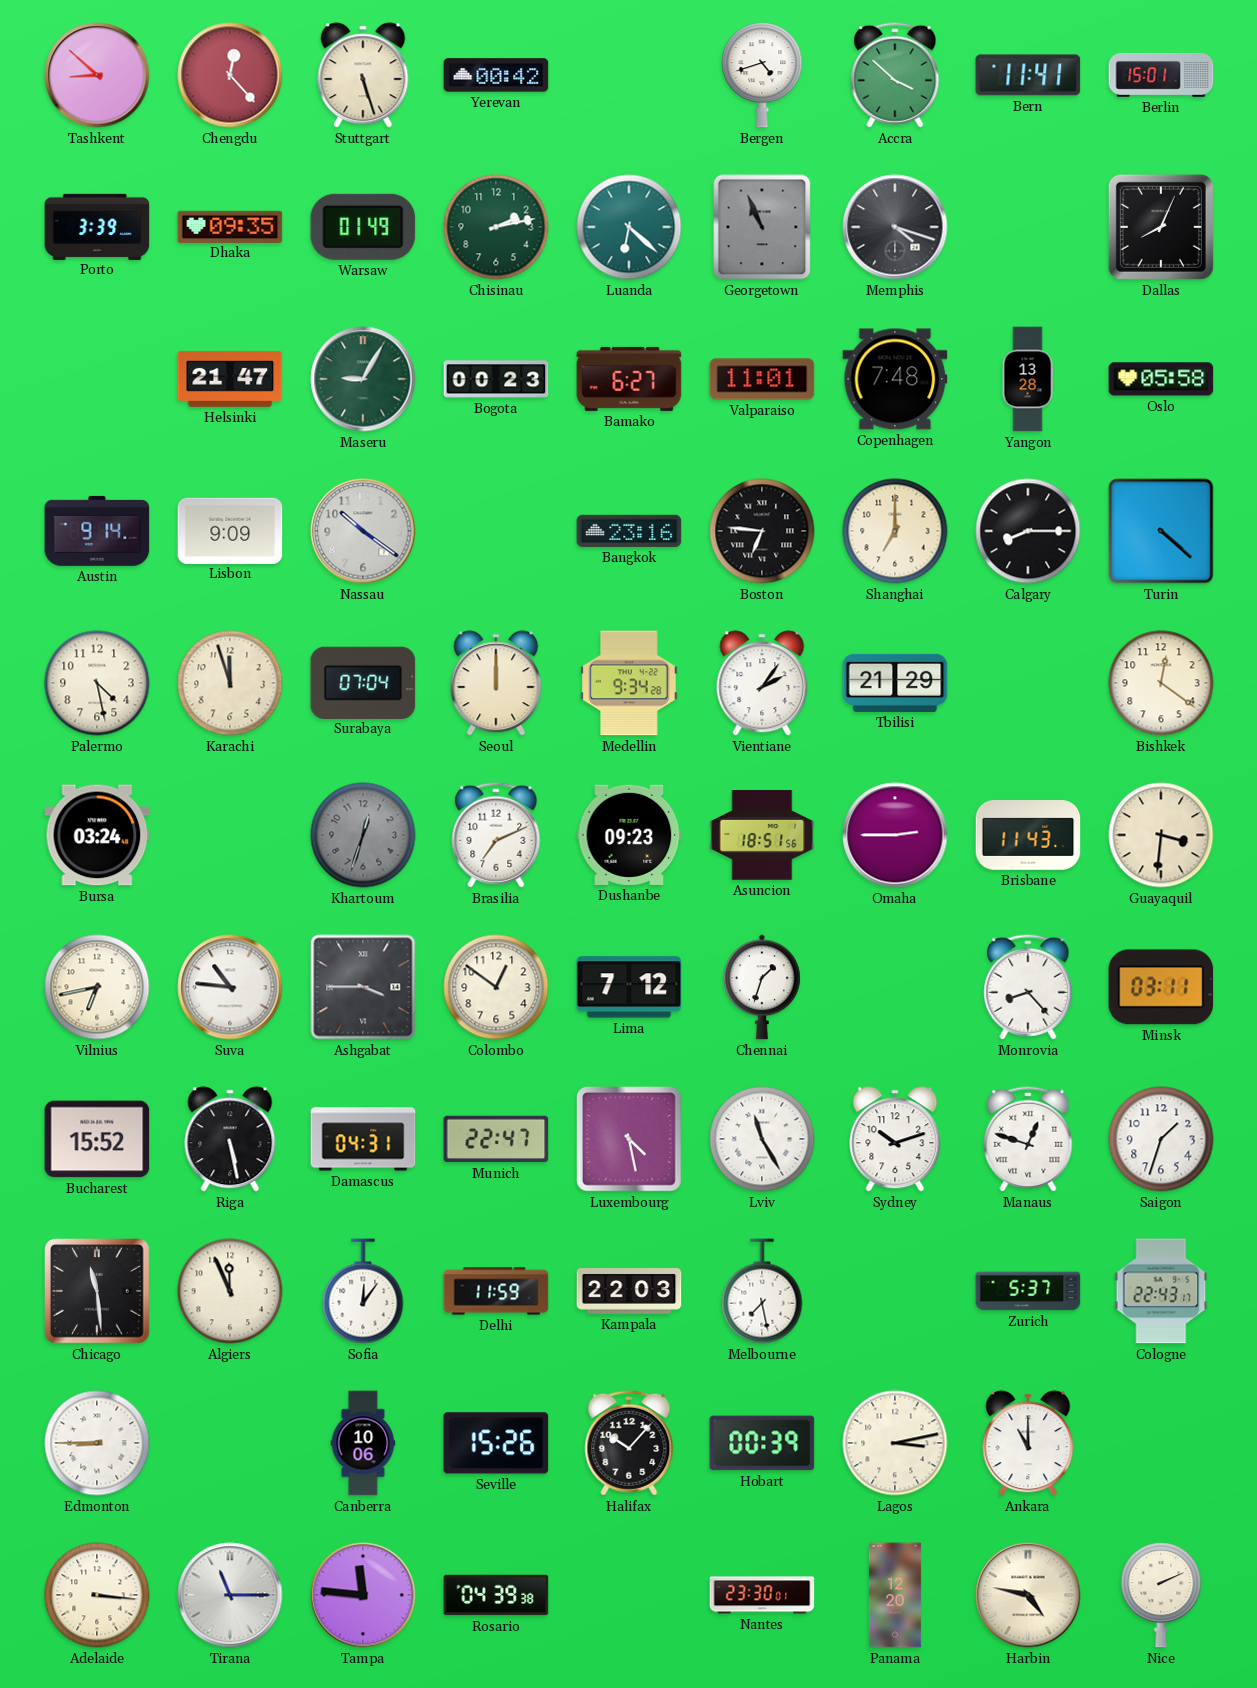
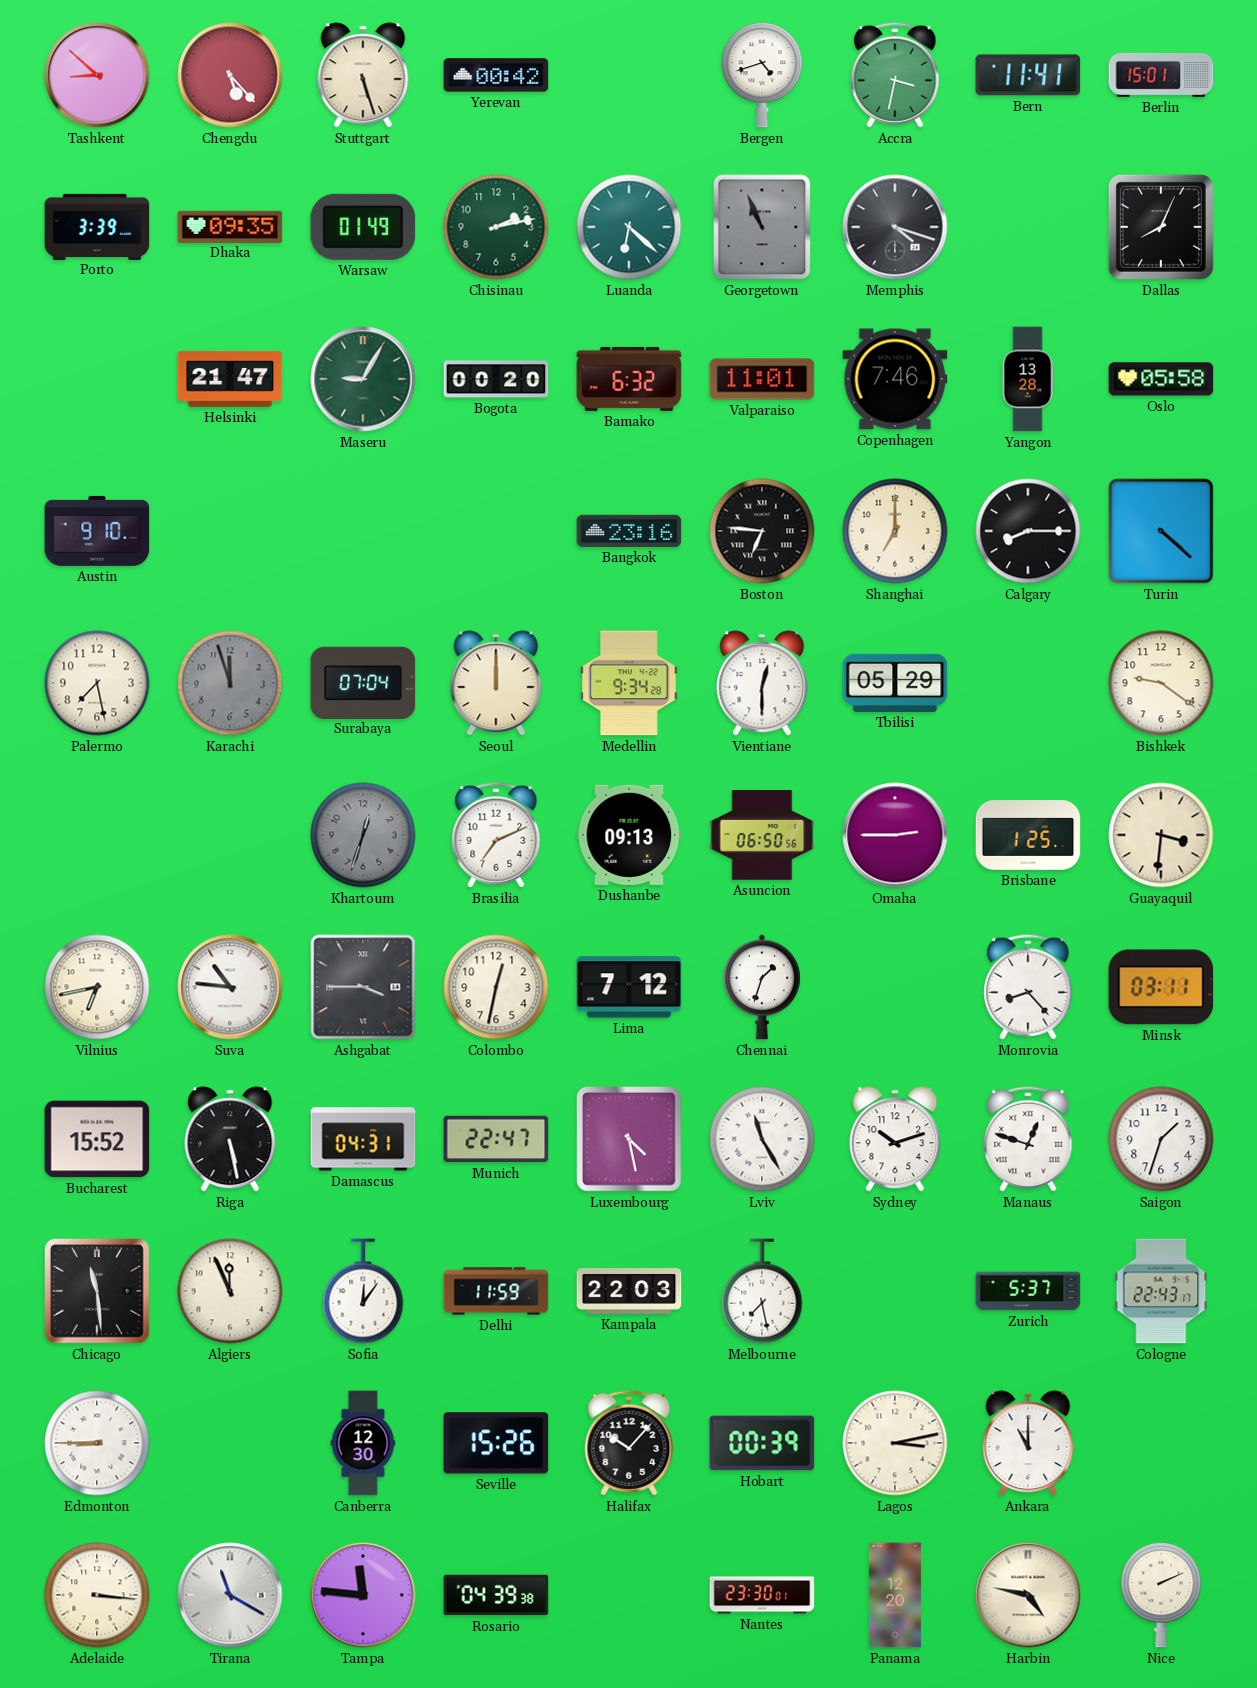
Chengdu: 12:23 -> 5:23
Accra: 3:52 -> 3:32
Bogota: 00:23 -> 00:20
Bamako: 6:27 -> 6:32
Copenhagen: 7:48 -> 7:46
Austin: 9:14 -> 9:10
Lisbon: 9:09 -> none
Nassau: 10:21 -> none
Palermo: 4:28 -> 7:28
Karachi dial: cream -> grey
Vientiane: 2:06 -> 12:30
Tbilisi: 21:29 -> 05:29
Bishkek: 12:21 -> 9:21
Bursa: 03:24 -> none
Dushanbe: 09:23 -> 09:13
Asuncion: 18:51 -> 06:50
Brisbane: 11:43 -> 1:25
Colombo: 12:51 -> 12:32
Canberra: 10:06 -> 12:30
Tirana: 11:15 -> 11:20
